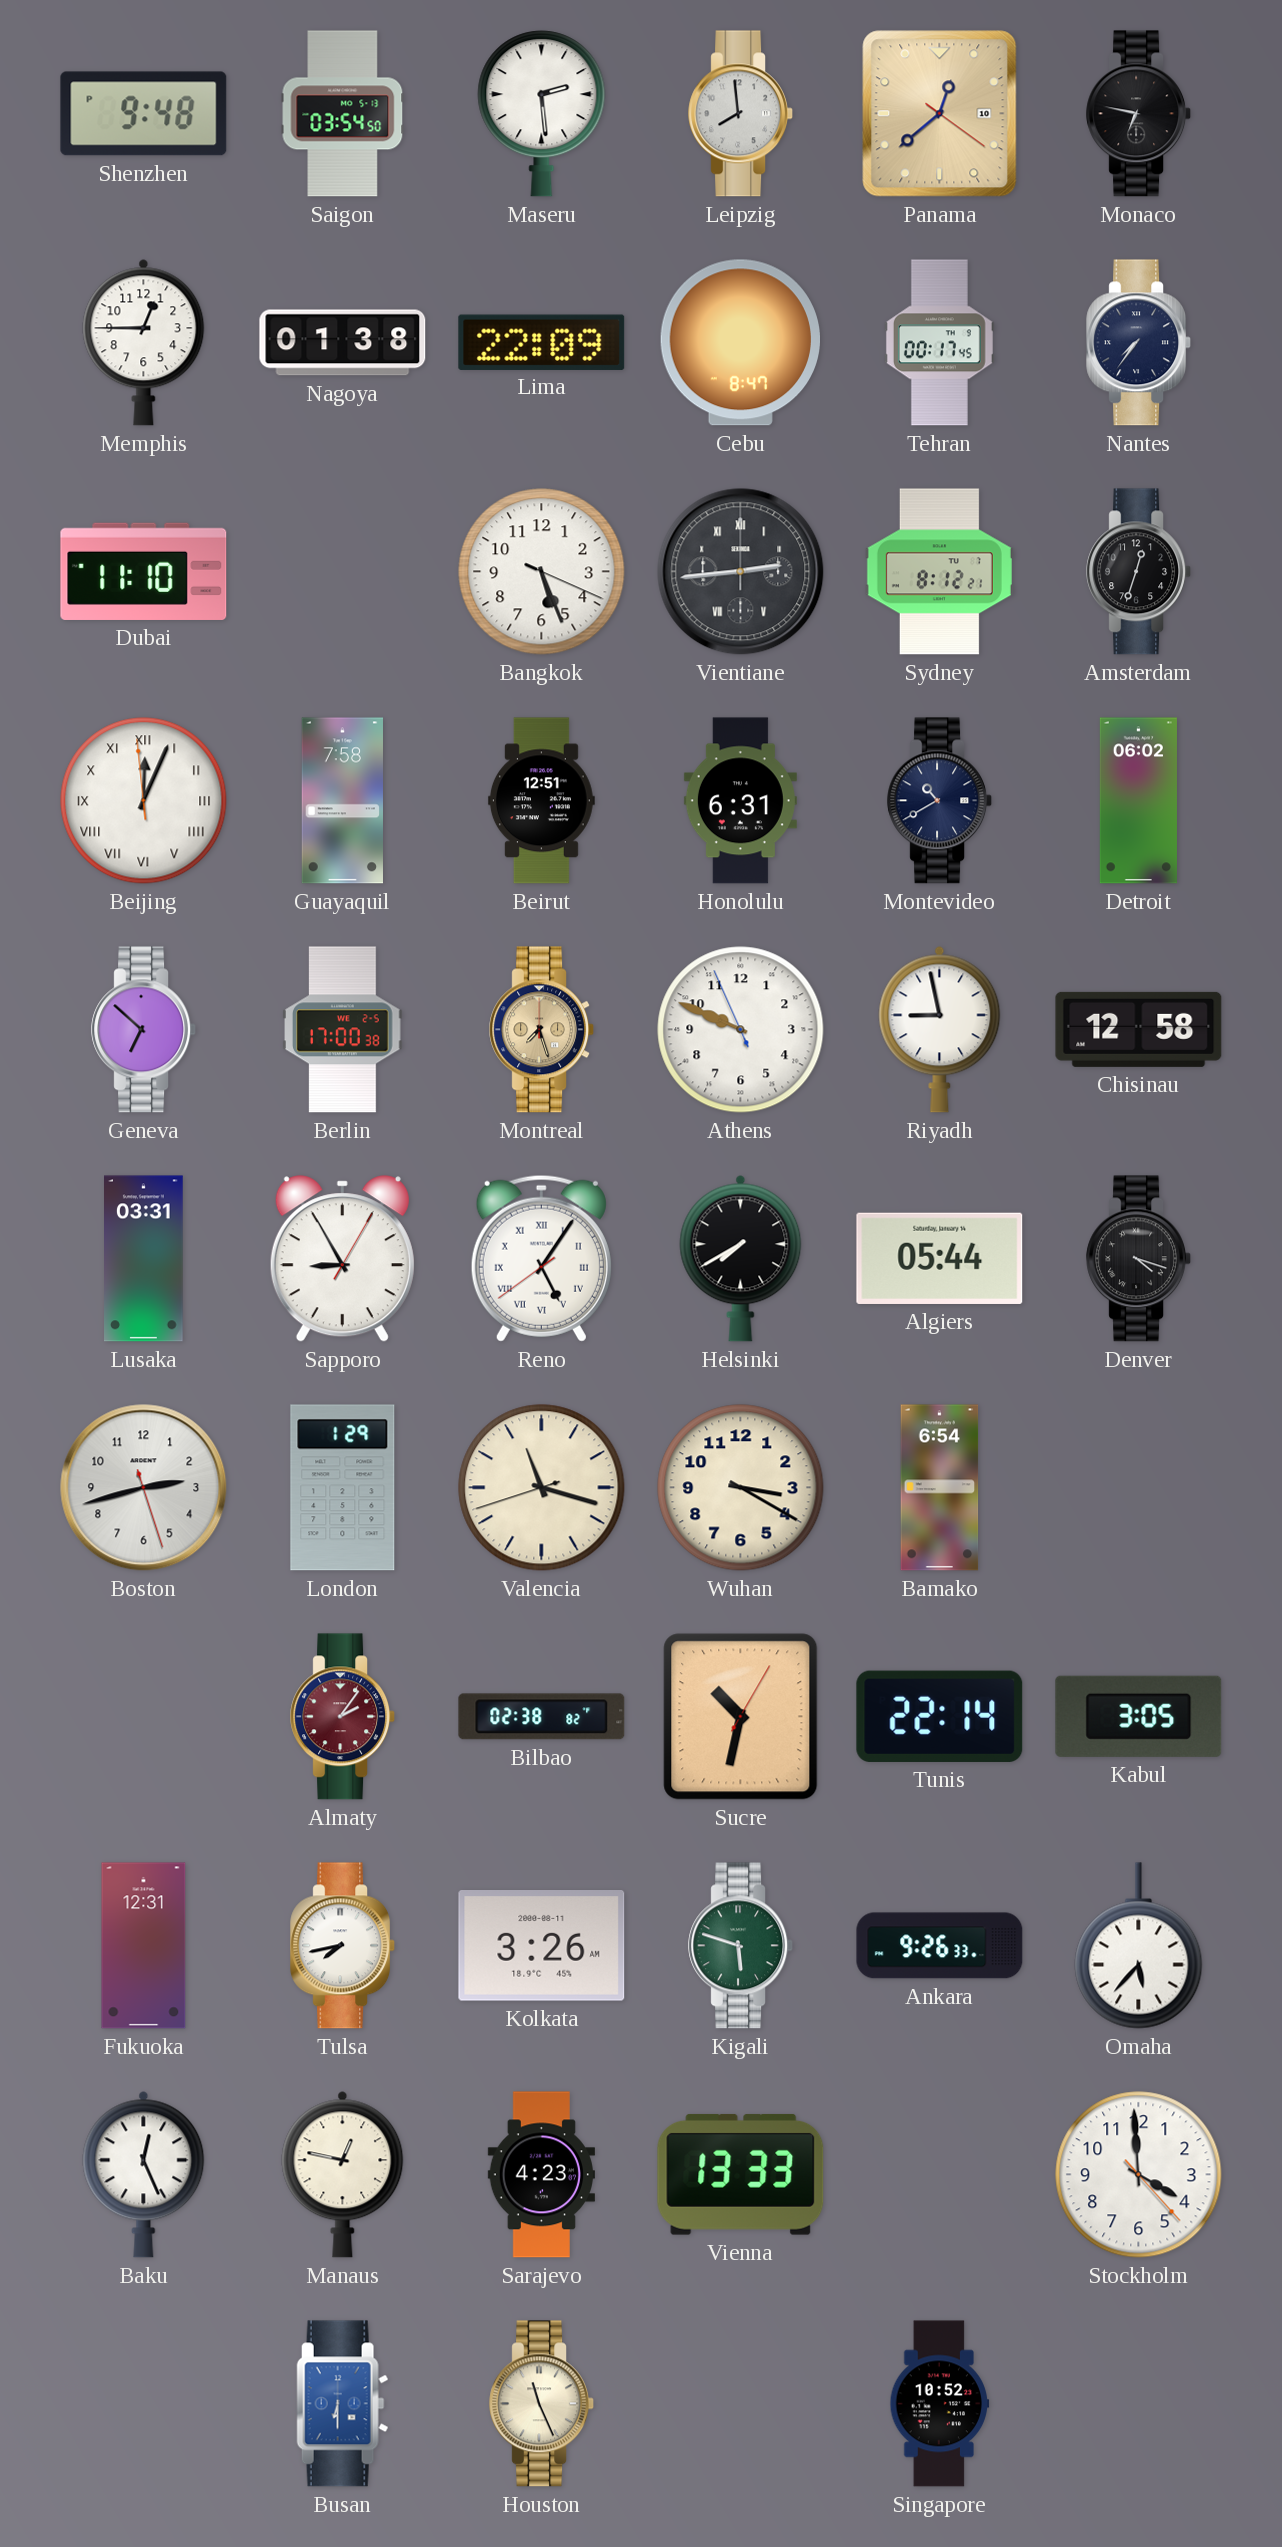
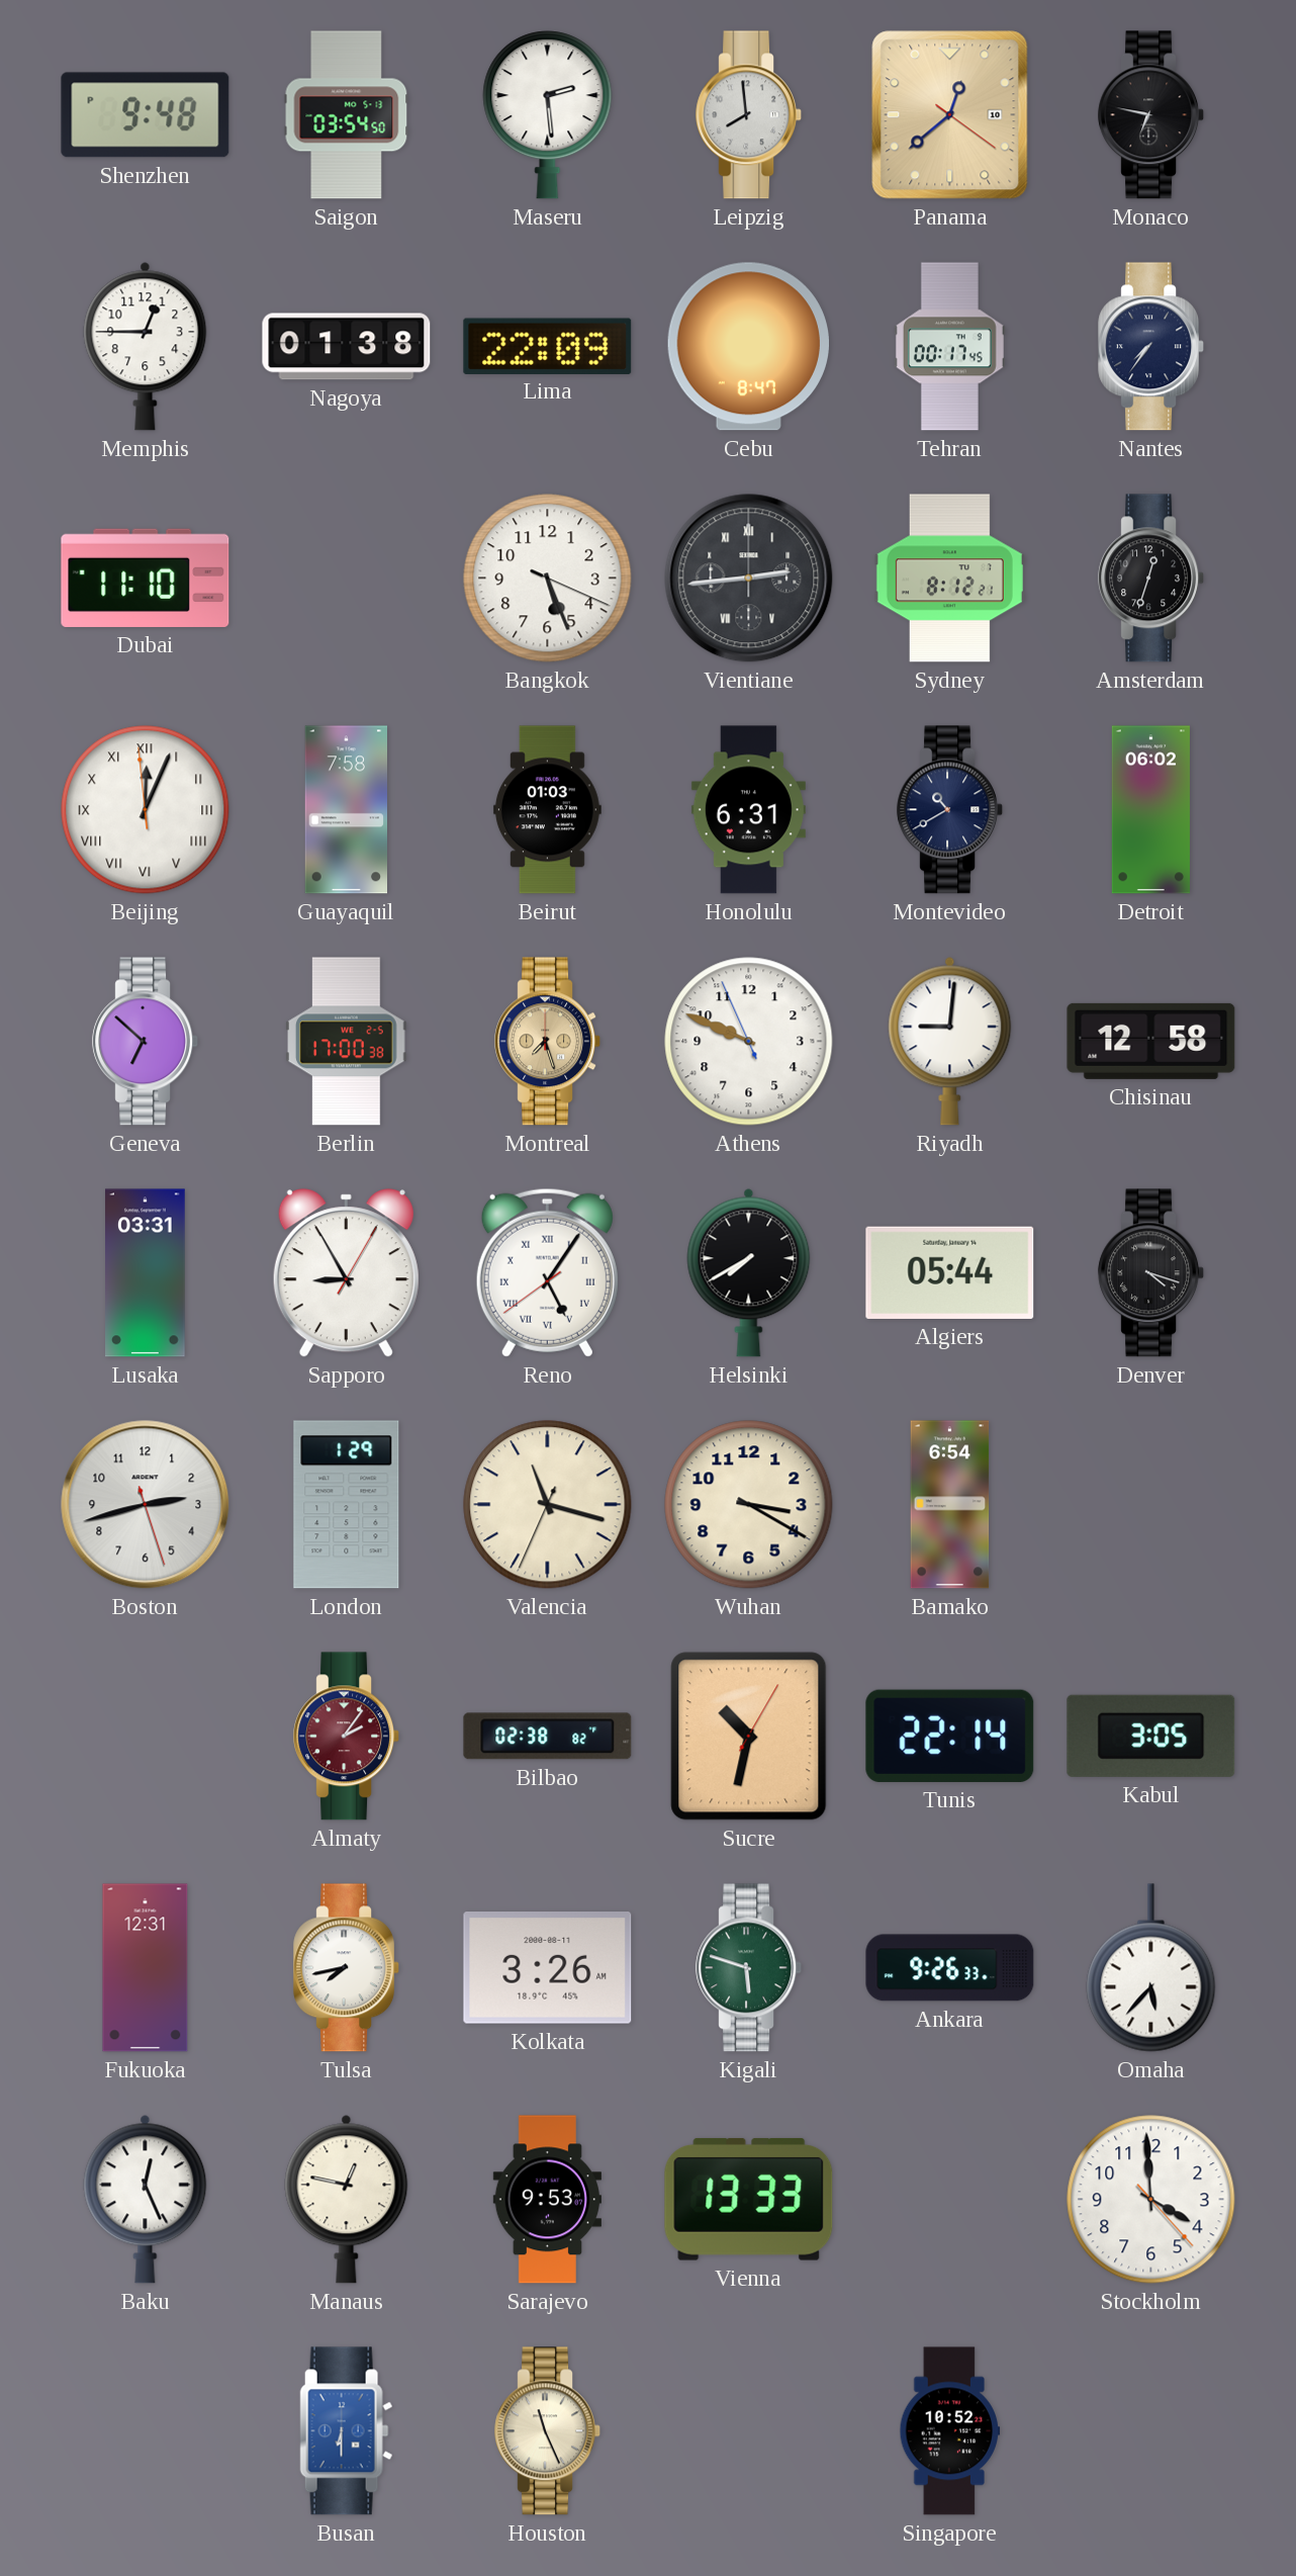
Beirut: 12:51 -> 01:03
Riyadh: 8:58 -> 9:01
Valencia: 11:17:42 -> 11:17:34
Sarajevo: 4:23 -> 9:53
